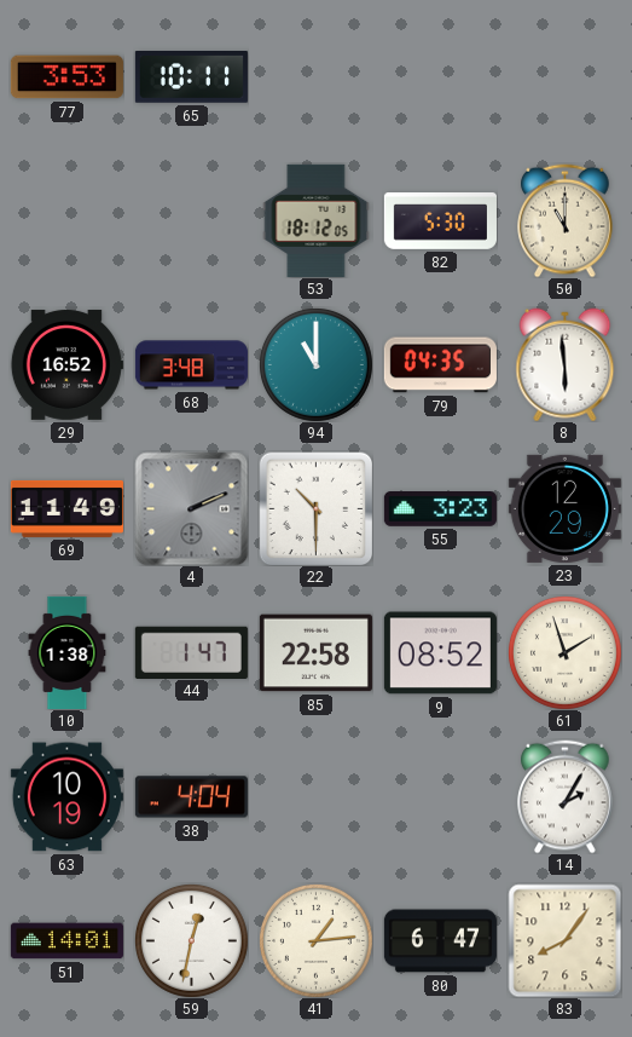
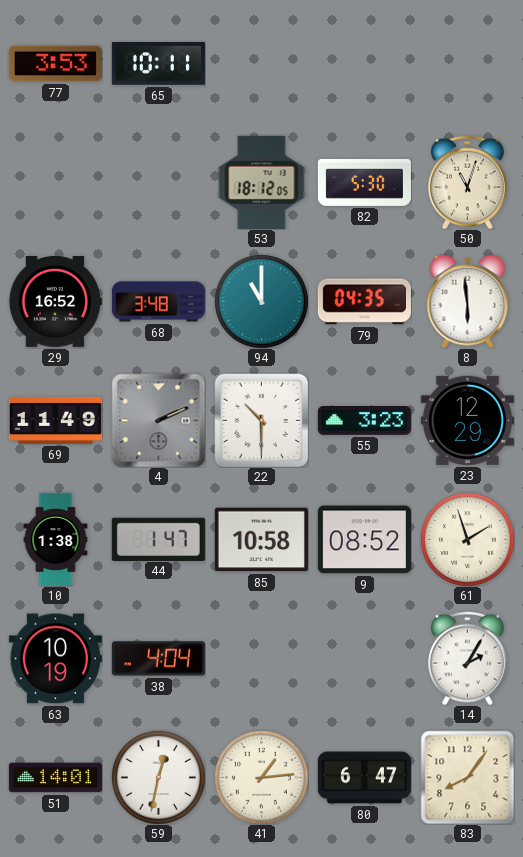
50: 11:00 -> 11:03
85: 22:58 -> 10:58
